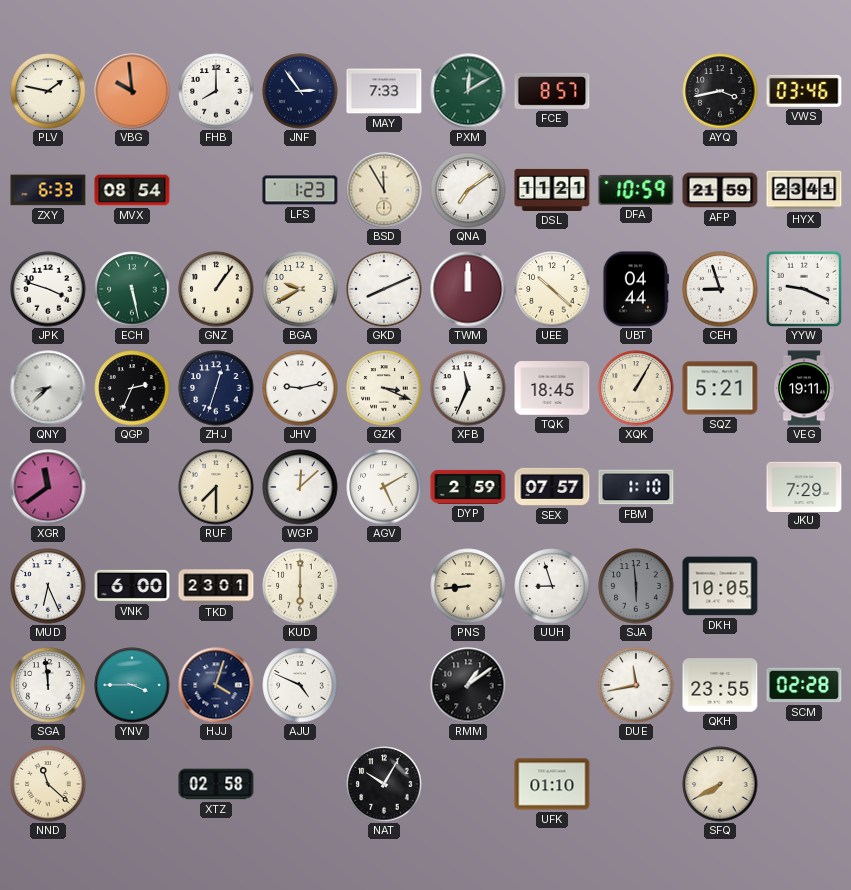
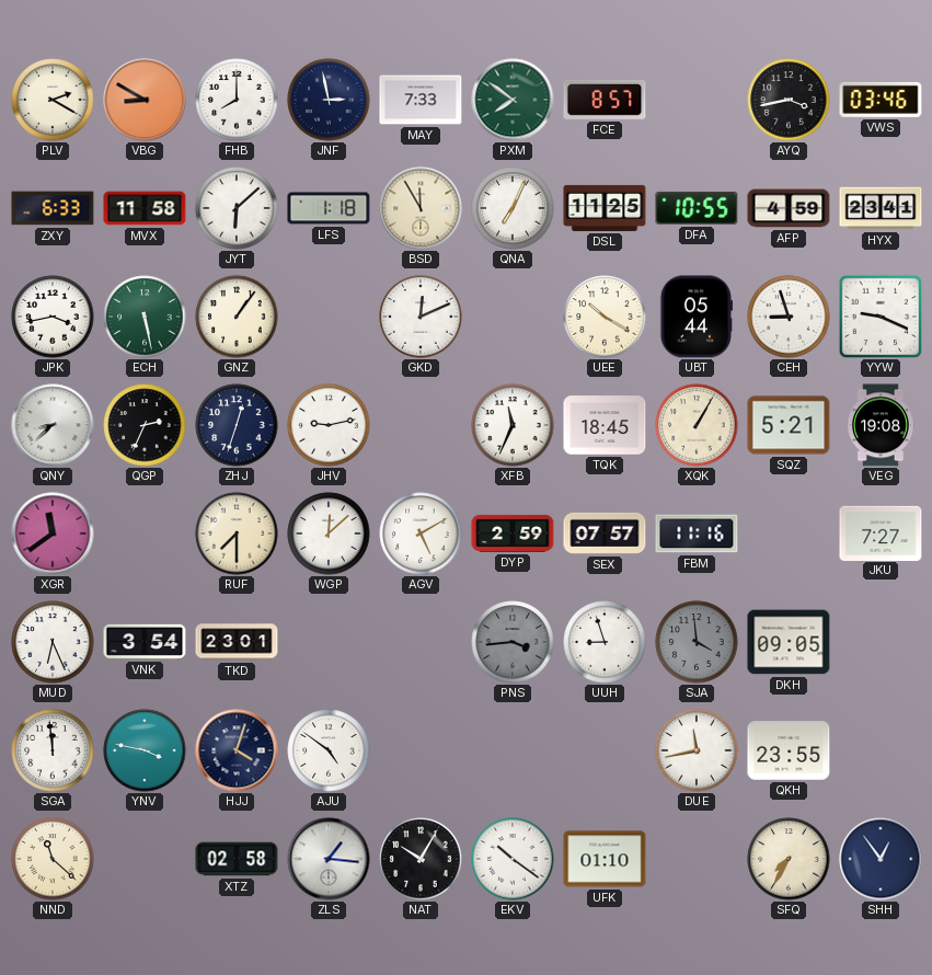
PLV: 1:47 -> 2:20
VBG: 9:59 -> 8:50
JNF: 2:54 -> 2:58
PXM: 12:10 -> 7:51
MVX: 08:54 -> 11:58
JYT: none -> 6:08
LFS: 1:23 -> 1:18
QNA: 7:09 -> 7:04
DSL: 11:21 -> 11:25
DFA: 10:59 -> 10:55
AFP: 21:59 -> 4:59
JPK: 3:48 -> 3:43
BGA: 9:40 -> none
GKD: 8:11 -> 12:11
TWM: 12:00 -> none
UEE: 10:22 -> 10:20
UBT: 04:44 -> 05:44
GZK: 3:19 -> none
VEG: 19:11 -> 19:08
FBM: 1:10 -> 11:16
JKU: 7:29 -> 7:27
VNK: 6:00 -> 3:54
KUD: 6:00 -> none
PNS: 8:44 -> 3:44
PNS dial: cream -> grey
SJA: 5:59 -> 3:59
DKH: 10:05 -> 09:05
YNV: 3:45 -> 3:47
AJU: 4:49 -> 4:51
RMM: 1:09 -> none
SCM: 02:28 -> none
ZLS: none -> 1:16
EKV: none -> 10:21
SFQ: 7:40 -> 7:35
SHH: none -> 12:54
